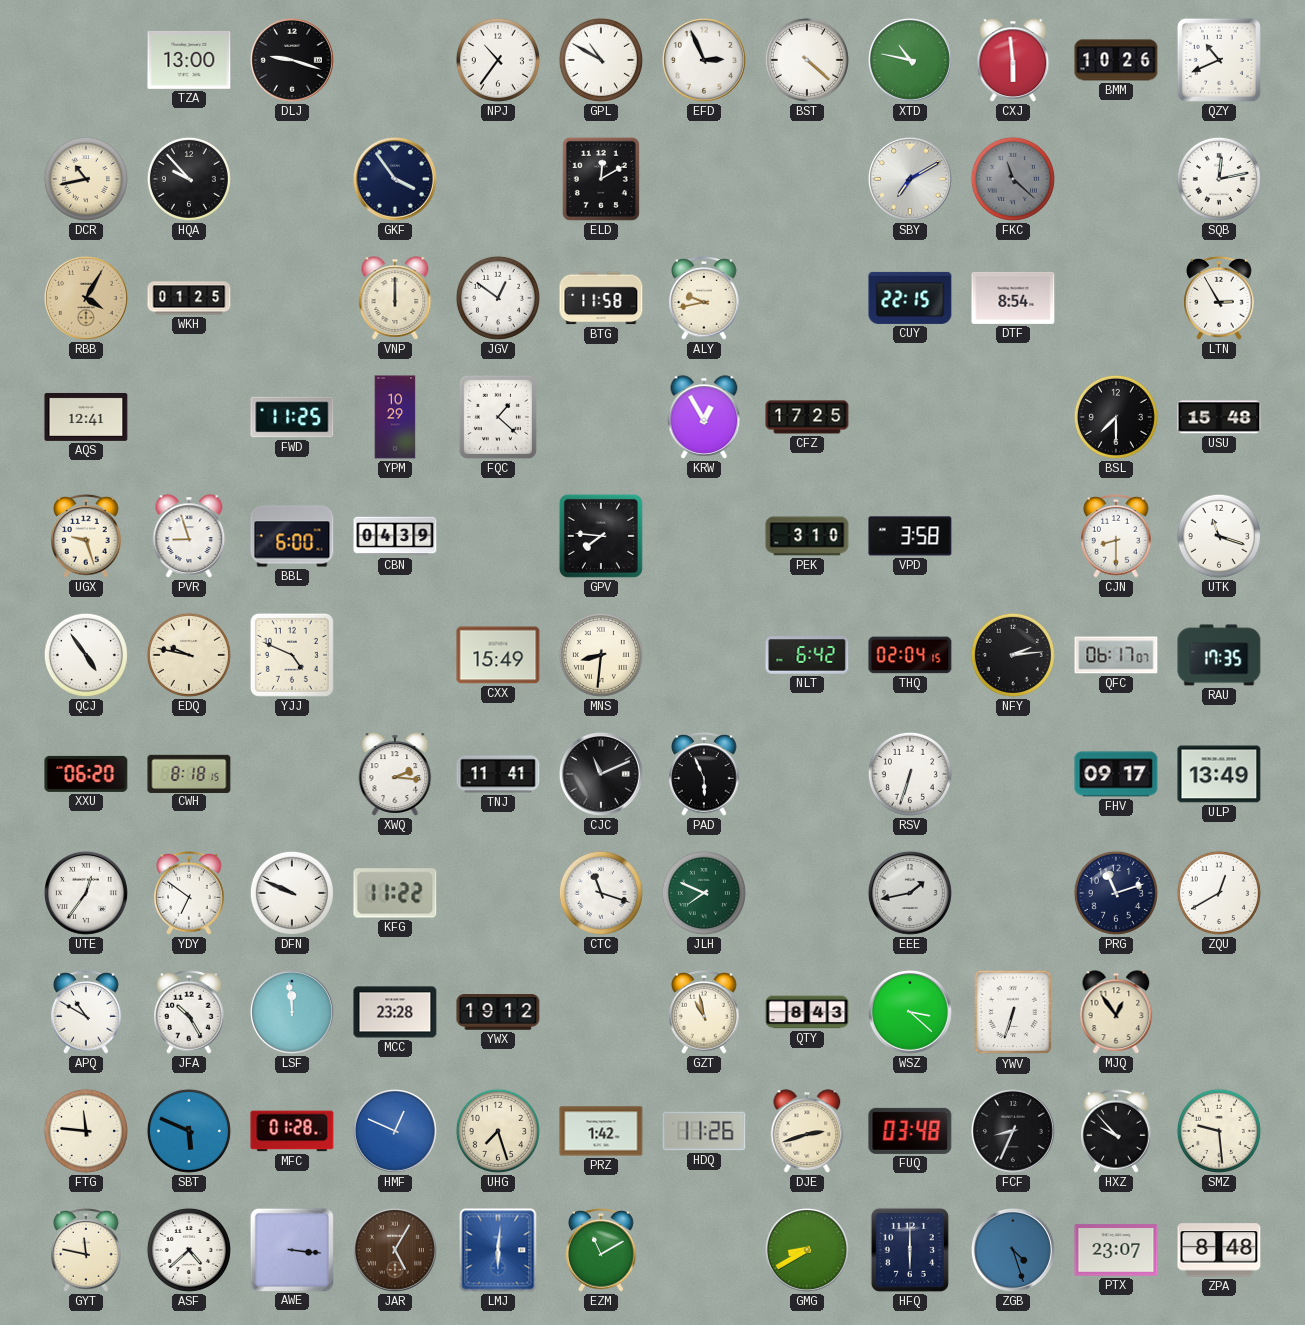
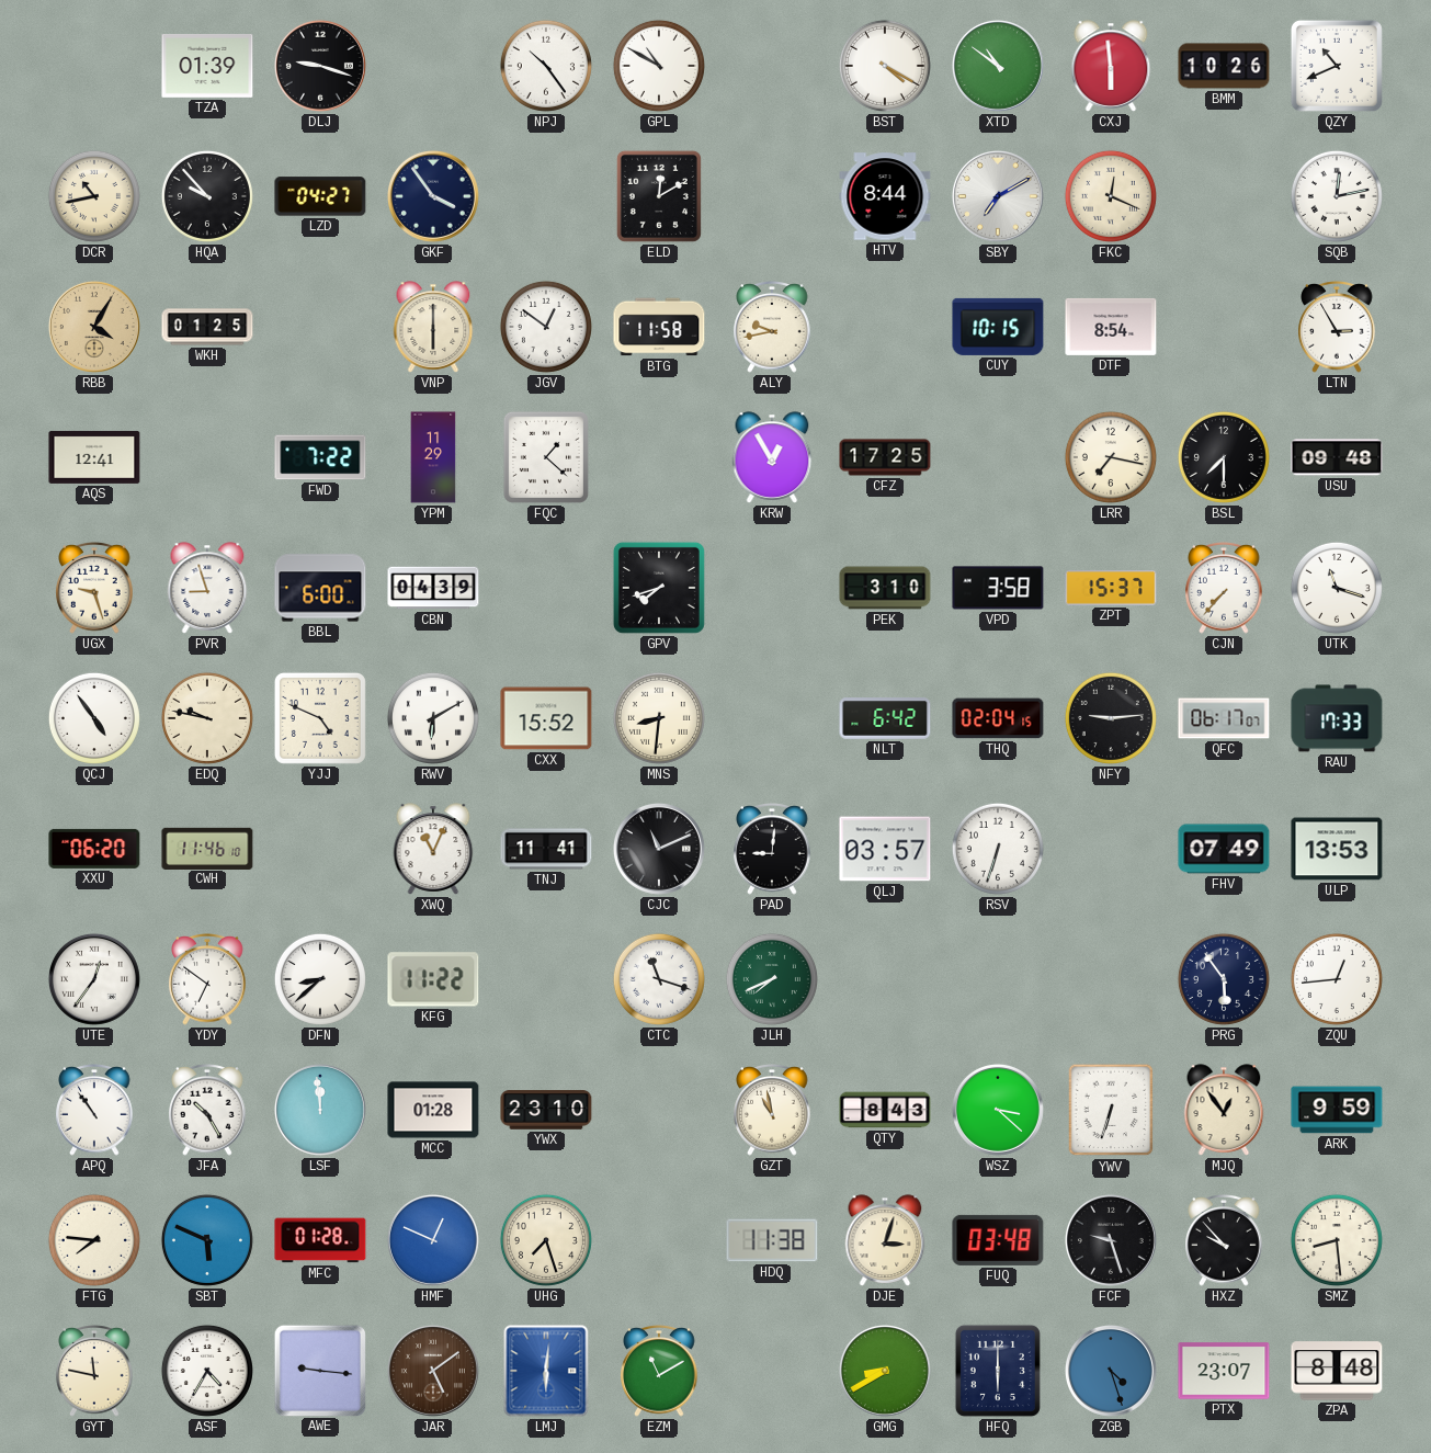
TZA: 13:00 -> 01:39
NPJ: 10:36 -> 10:24
EFD: 2:56 -> none
BST: 4:22 -> 4:20
XTD: 10:47 -> 10:51
LZD: none -> 04:27
HTV: none -> 8:44
FKC: 11:22 -> 12:19
FKC dial: grey -> cream
VNP: 12:00 -> 6:00
CUY: 22:15 -> 10:15
FWD: 11:25 -> 7:22
YPM: 10:29 -> 11:29
LRR: none -> 7:17
USU: 15:48 -> 09:48
GPV: 7:46 -> 7:42
ZPT: none -> 15:37
CJN: 8:30 -> 7:37
RWV: none -> 6:10
CXX: 15:49 -> 15:52
NFY: 2:14 -> 9:14
RAU: 17:35 -> 17:33
CWH: 8:18 -> 11:46
XWQ: 2:16 -> 11:04
PAD: 5:56 -> 9:01
QLJ: none -> 03:57
FHV: 09:17 -> 07:49
ULP: 13:49 -> 13:53
DFN: 9:49 -> 8:38
JLH: 7:49 -> 7:41
EEE: 1:43 -> none
PRG: 11:12 -> 5:54
ZQU: 12:40 -> 12:44
APQ: 10:50 -> 10:54
MCC: 23:28 -> 01:28
YWX: 19:12 -> 23:10
ARK: none -> 9:59
FTG: 11:46 -> 7:46
PRZ: 1:42 -> none
HDQ: 11:26 -> 11:38
DJE: 2:42 -> 3:03
FCF: 8:34 -> 9:27
SMZ: 9:29 -> 8:29
ASF: 4:38 -> 4:35
AWE: 3:16 -> 9:16
JAR: 5:05 -> 5:09
